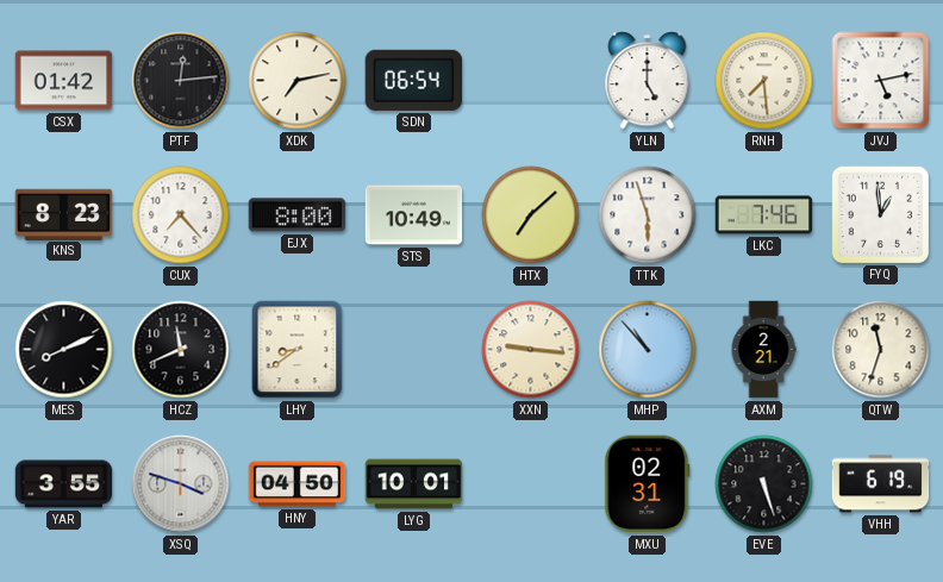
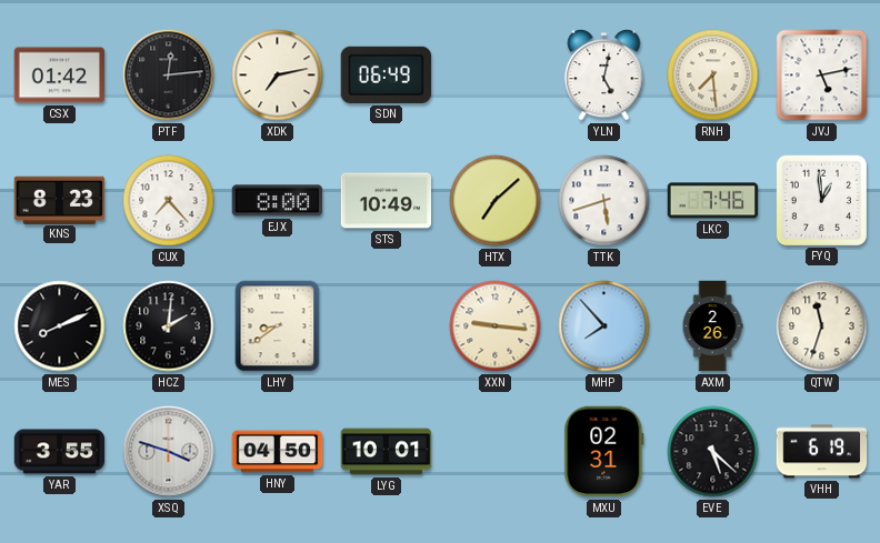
SDN: 06:54 -> 06:49
YLN: 5:00 -> 5:02
TTK: 5:57 -> 5:42
HCZ: 11:41 -> 2:01
MHP: 10:53 -> 7:53
AXM: 2:21 -> 2:26
EVE: 5:27 -> 5:22
